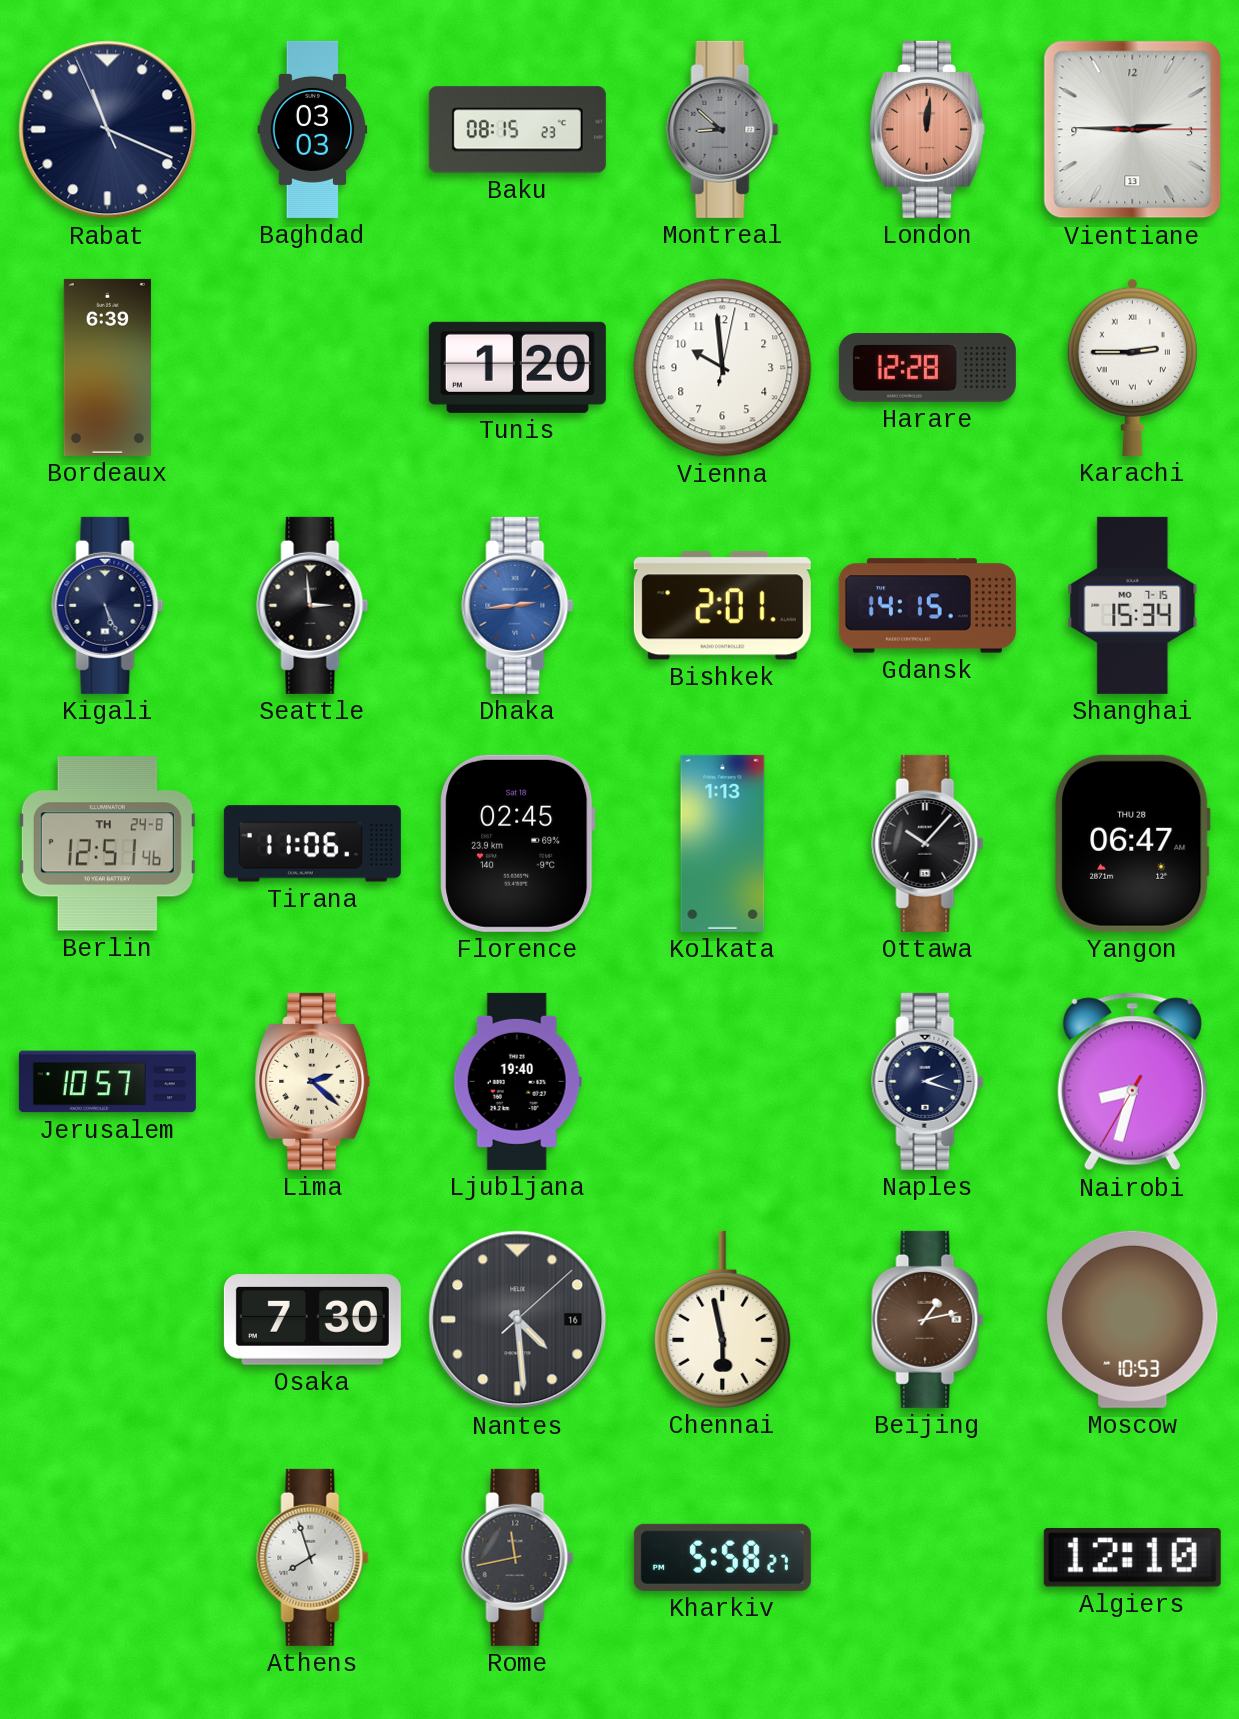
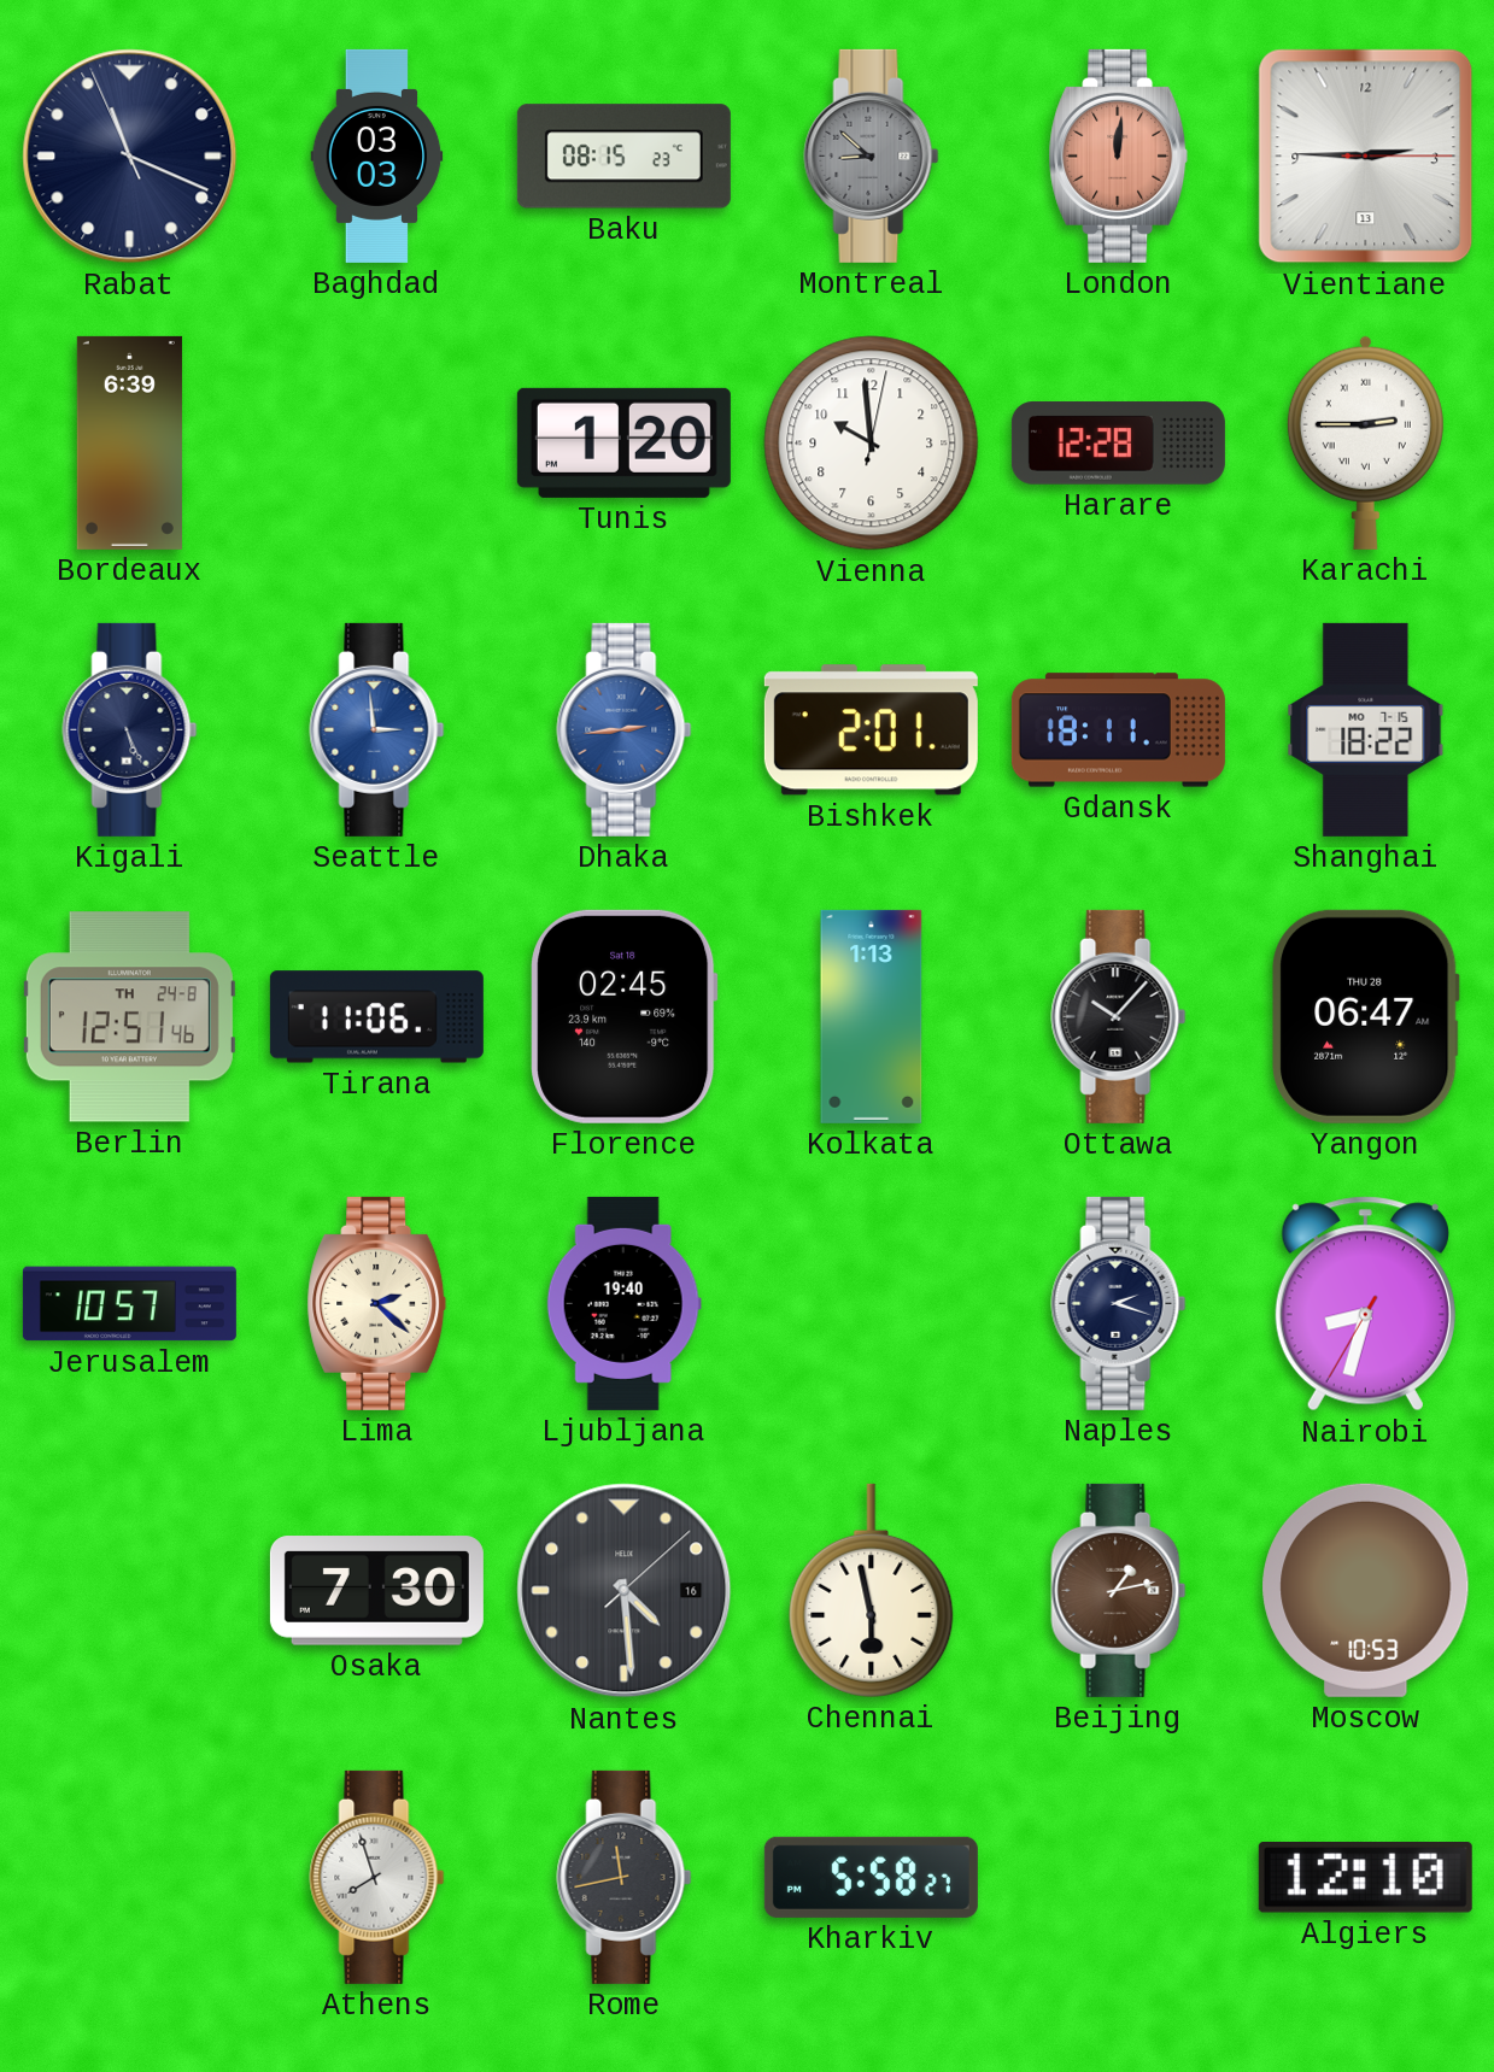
Seattle dial: black -> blue
Gdansk: 14:15 -> 18:11
Shanghai: 15:34 -> 18:22
